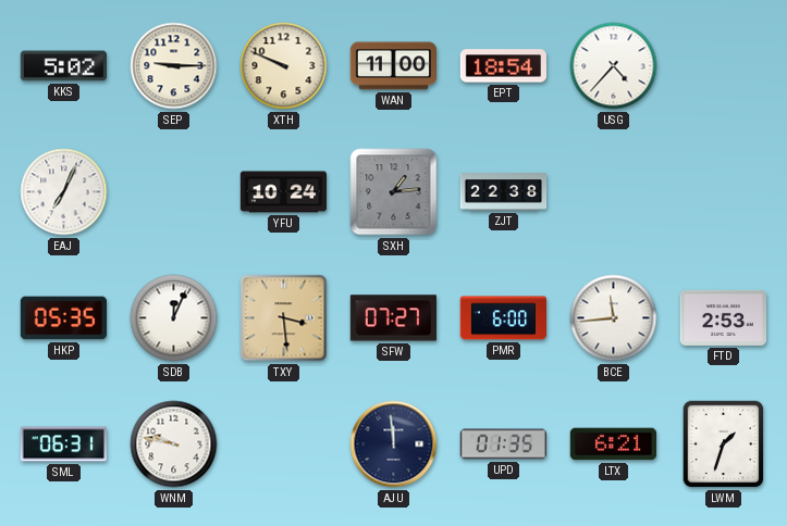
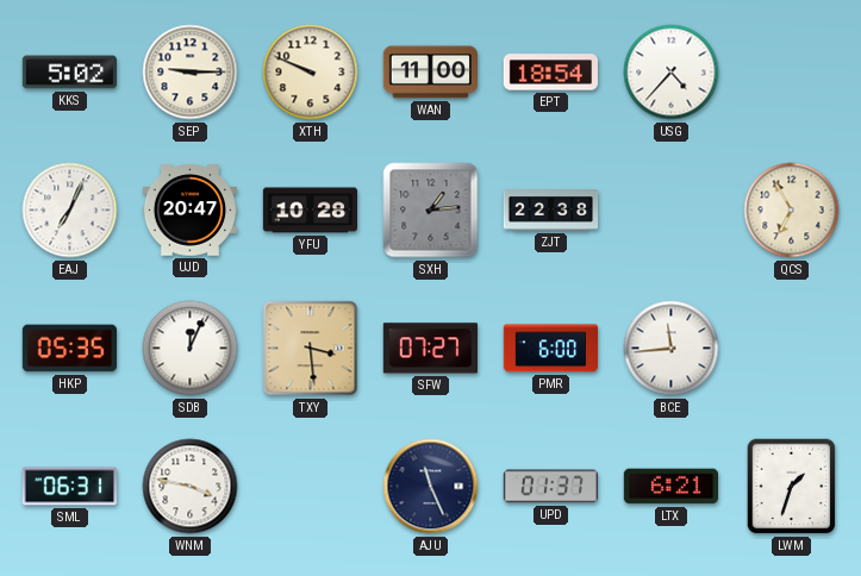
UJD: none -> 20:47
YFU: 10:24 -> 10:28
QCS: none -> 6:55
FTD: 2:53 -> none
WNM: 9:47 -> 3:47
AJU: 11:59 -> 11:26
UPD: 01:35 -> 01:37
